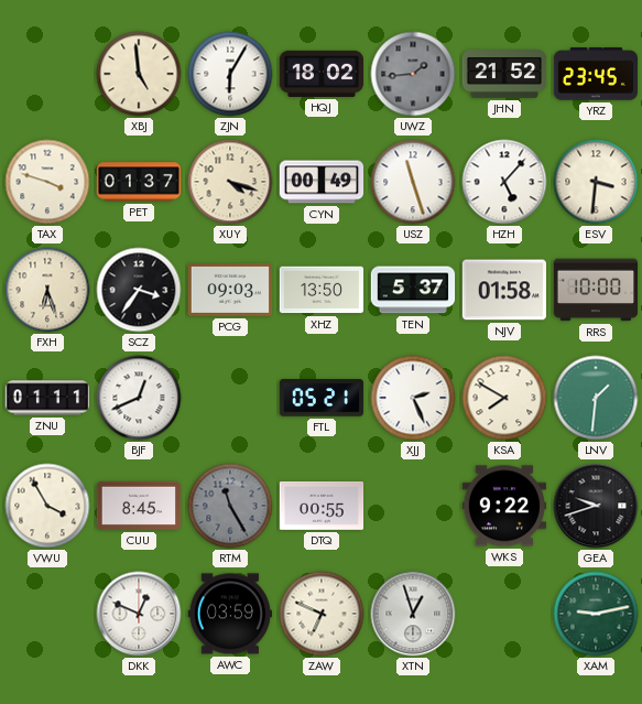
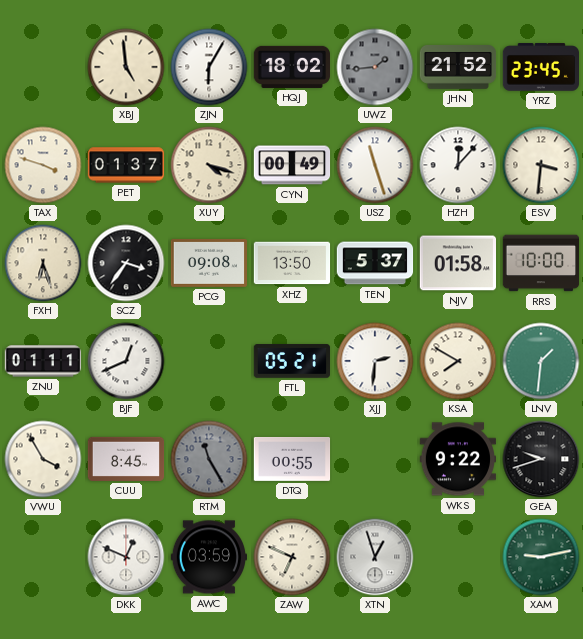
HZH: 5:07 -> 12:07
PCG: 09:03 -> 09:08
XJJ: 2:26 -> 2:31
